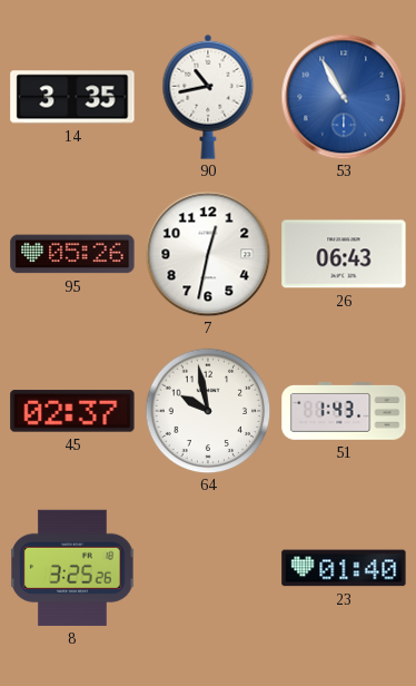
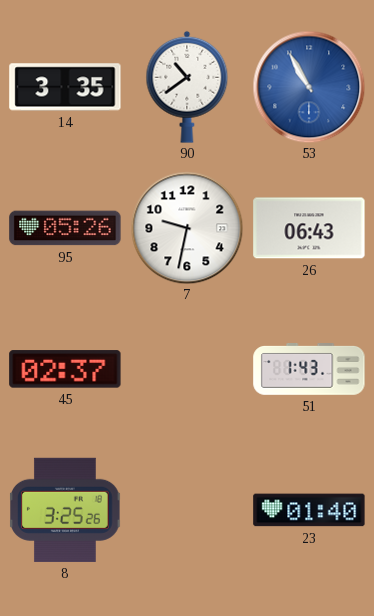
90: 10:43 -> 10:39
7: 12:32 -> 9:32
64: 9:58 -> none
